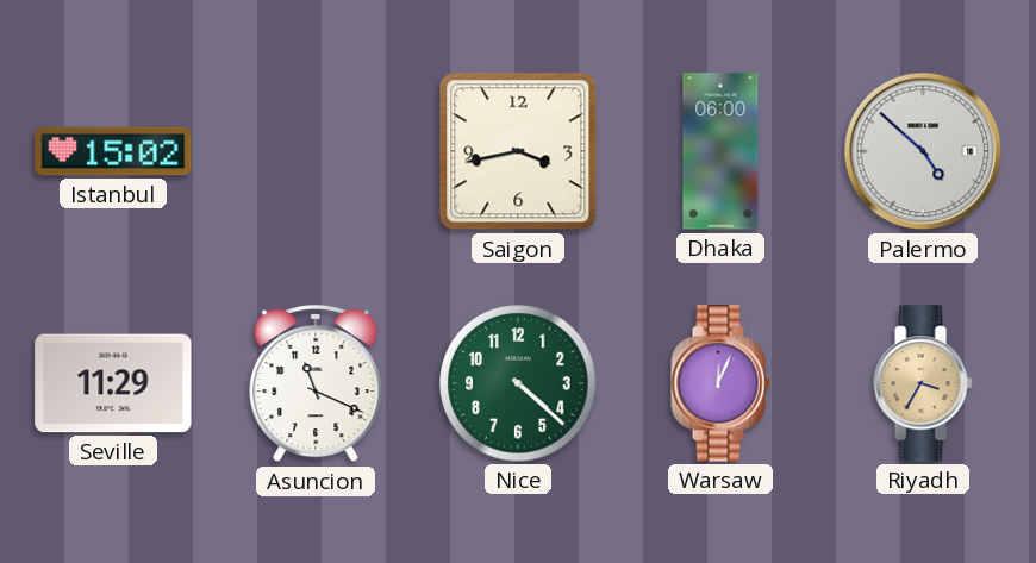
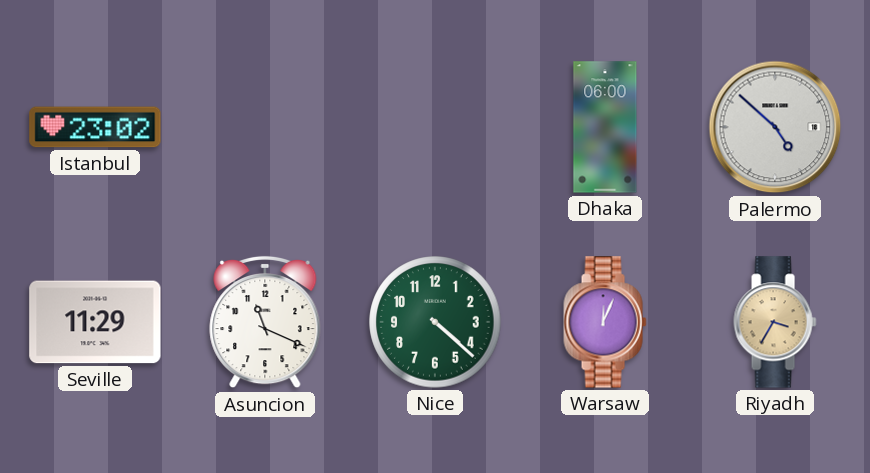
Istanbul: 15:02 -> 23:02
Saigon: 3:43 -> none
